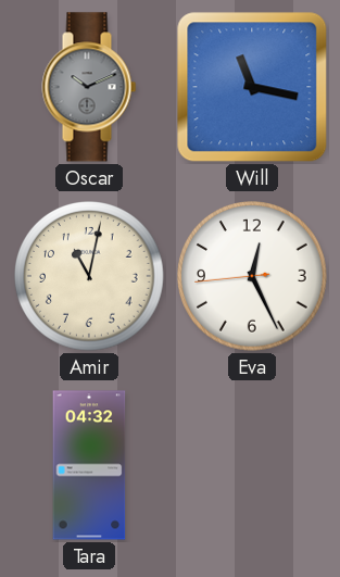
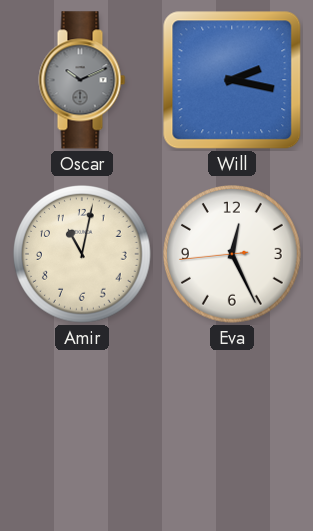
Will: 11:17 -> 2:17
Tara: 04:32 -> none
